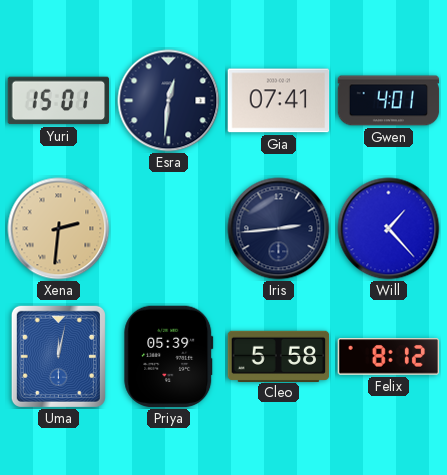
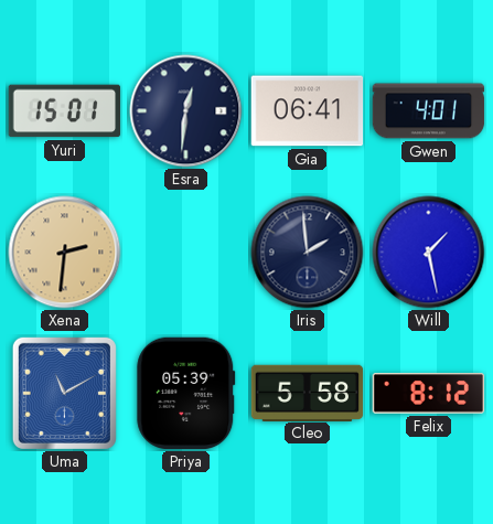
Gia: 07:41 -> 06:41
Iris: 2:44 -> 1:59
Will: 1:23 -> 1:28
Uma: 12:02 -> 11:10
